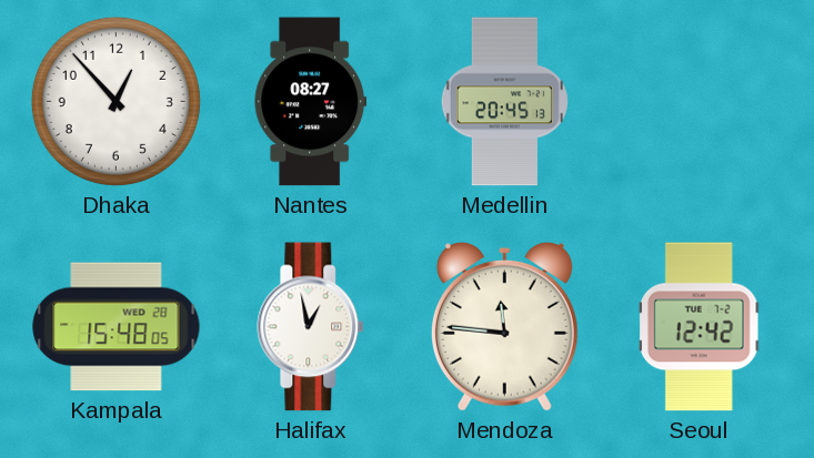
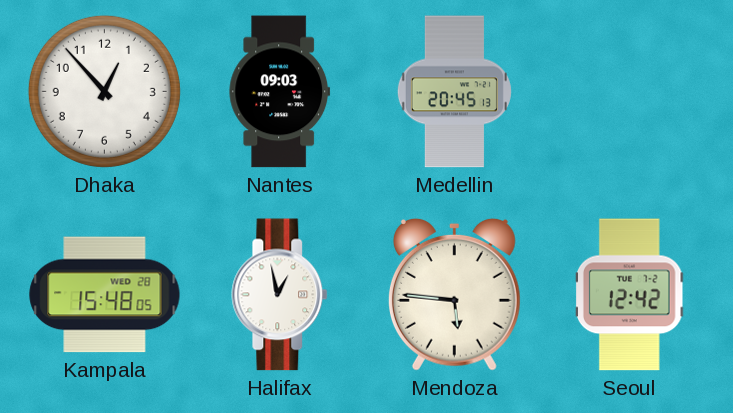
Nantes: 08:27 -> 09:03
Mendoza: 11:46 -> 5:46
